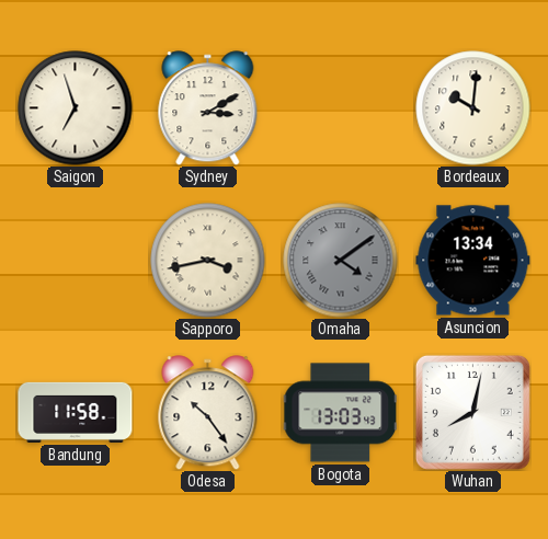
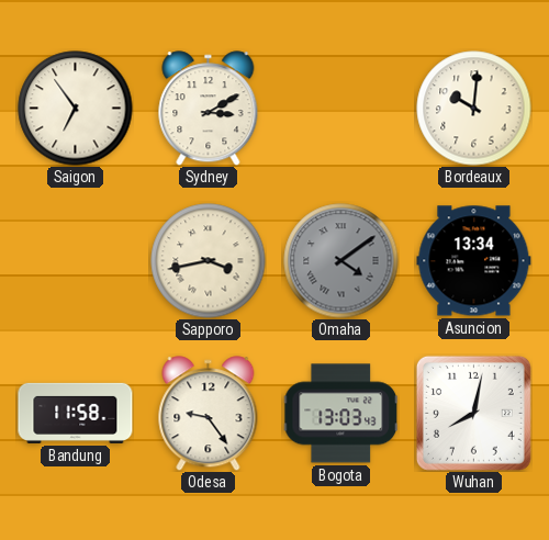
Saigon: 6:57 -> 6:54
Odesa: 10:24 -> 9:24
